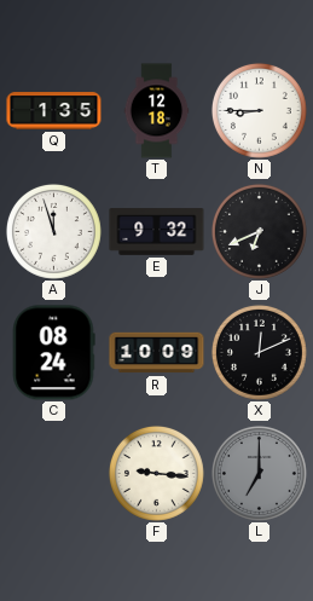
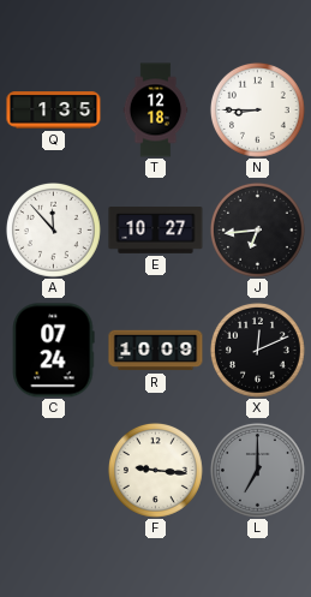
A: 11:57 -> 11:53
E: 9:32 -> 10:27
J: 6:41 -> 6:44
C: 08:24 -> 07:24
